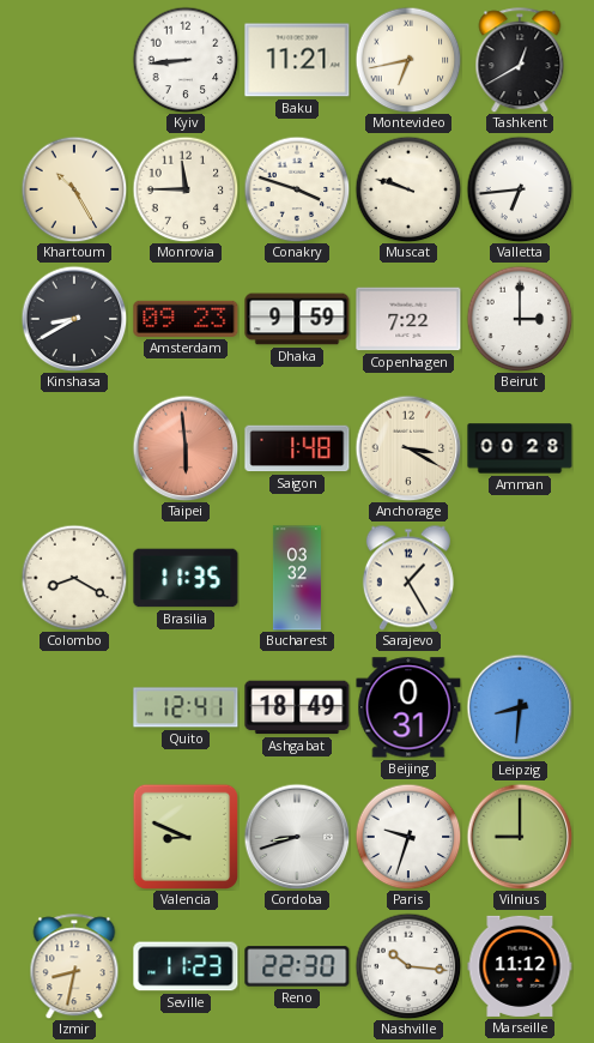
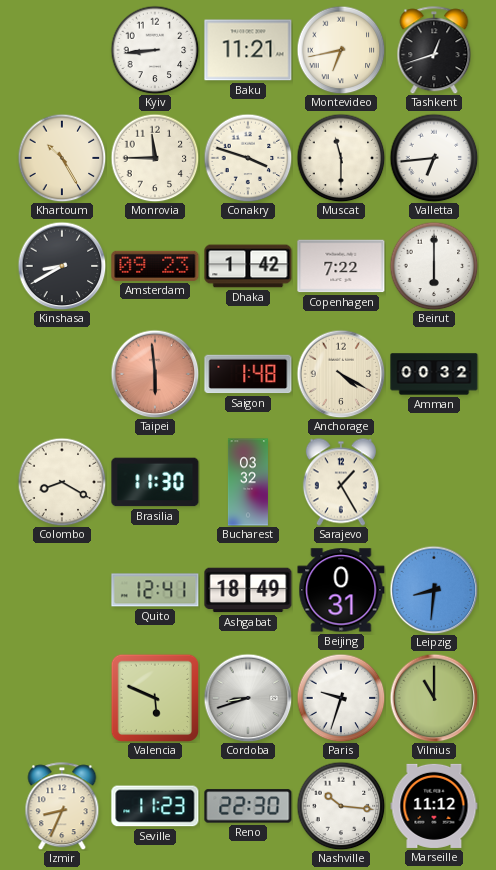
Tashkent: 12:40 -> 12:42
Muscat: 9:48 -> 11:30
Dhaka: 9:59 -> 1:42
Beirut: 3:00 -> 6:00
Anchorage: 3:20 -> 4:20
Amman: 00:28 -> 00:32
Brasilia: 11:35 -> 11:30
Valencia: 8:49 -> 5:49
Vilnius: 9:00 -> 11:00
Izmir: 8:32 -> 8:34
